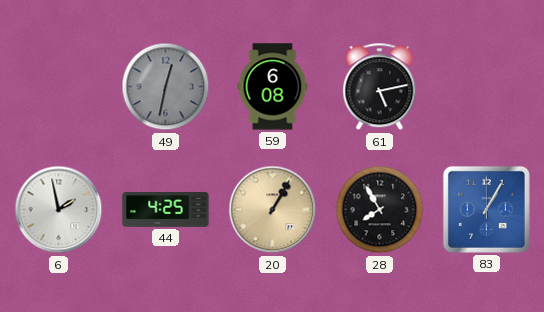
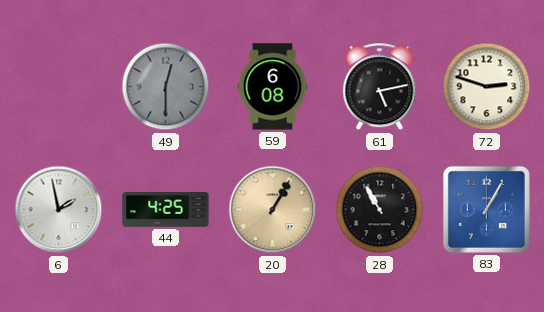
49: 12:32 -> 12:30
72: none -> 2:48
28: 7:55 -> 10:55
